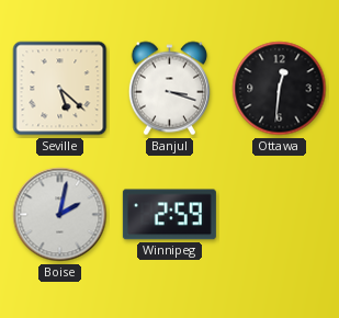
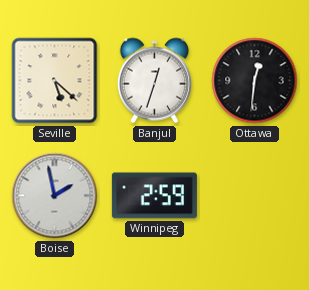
Banjul: 3:18 -> 12:33
Boise: 2:02 -> 1:58
